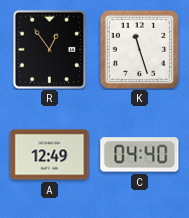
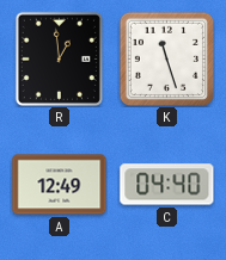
R: 12:54 -> 12:59
